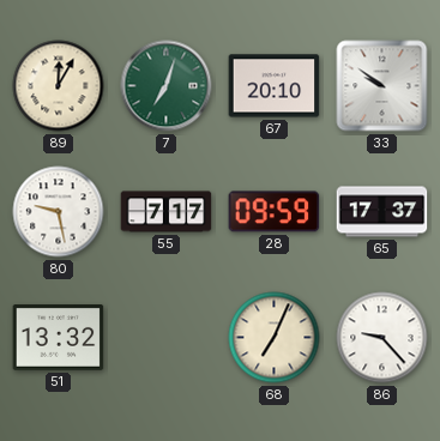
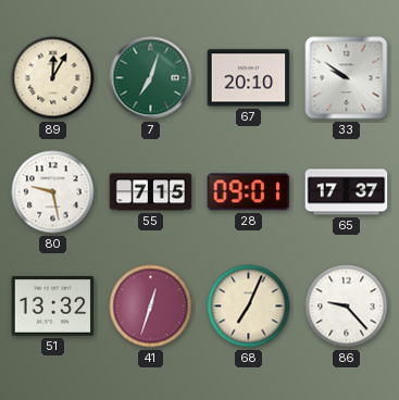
55: 7:17 -> 7:15
28: 09:59 -> 09:01
41: none -> 12:33
